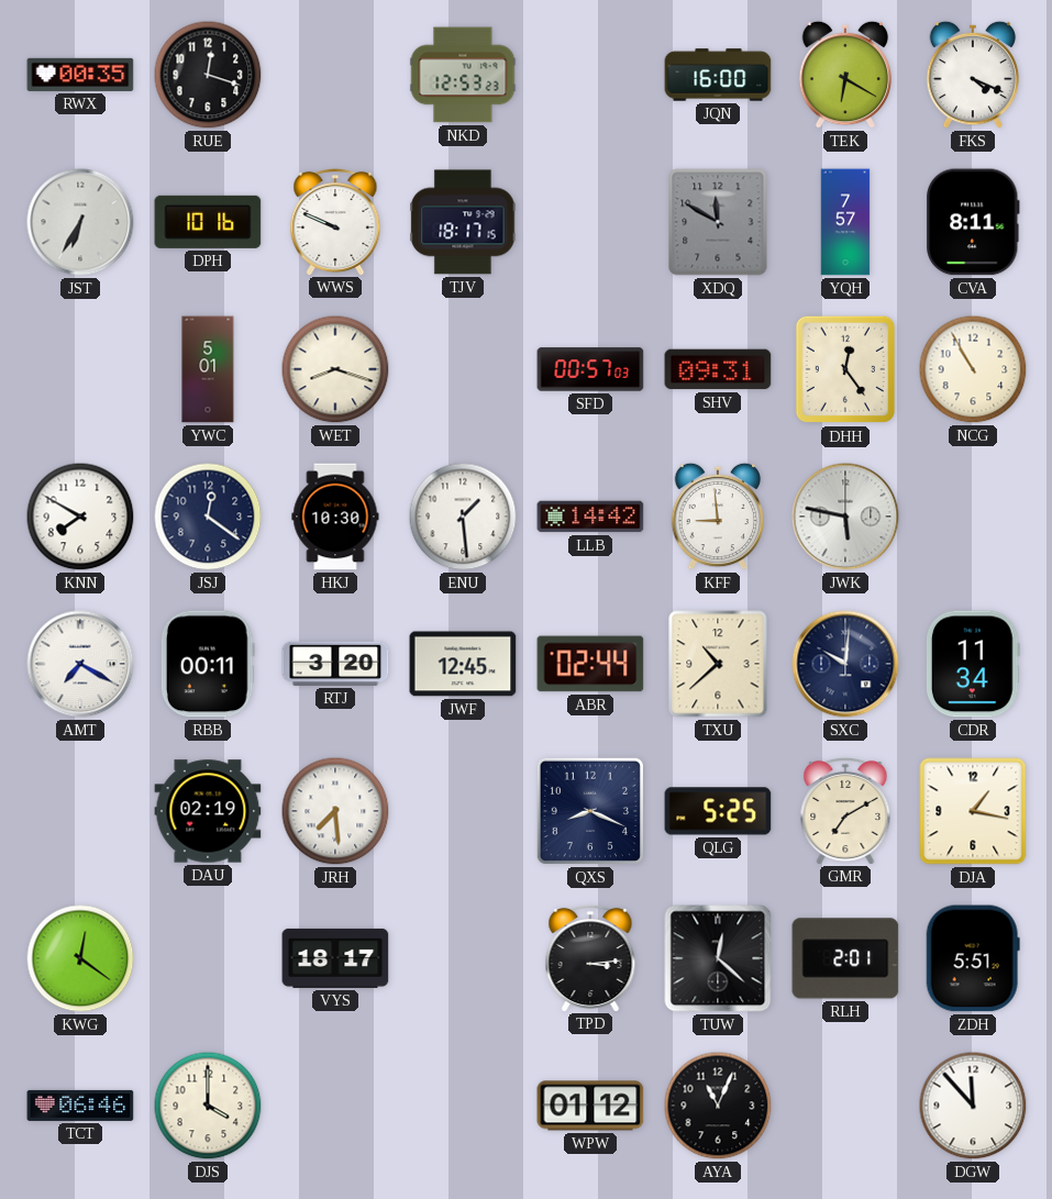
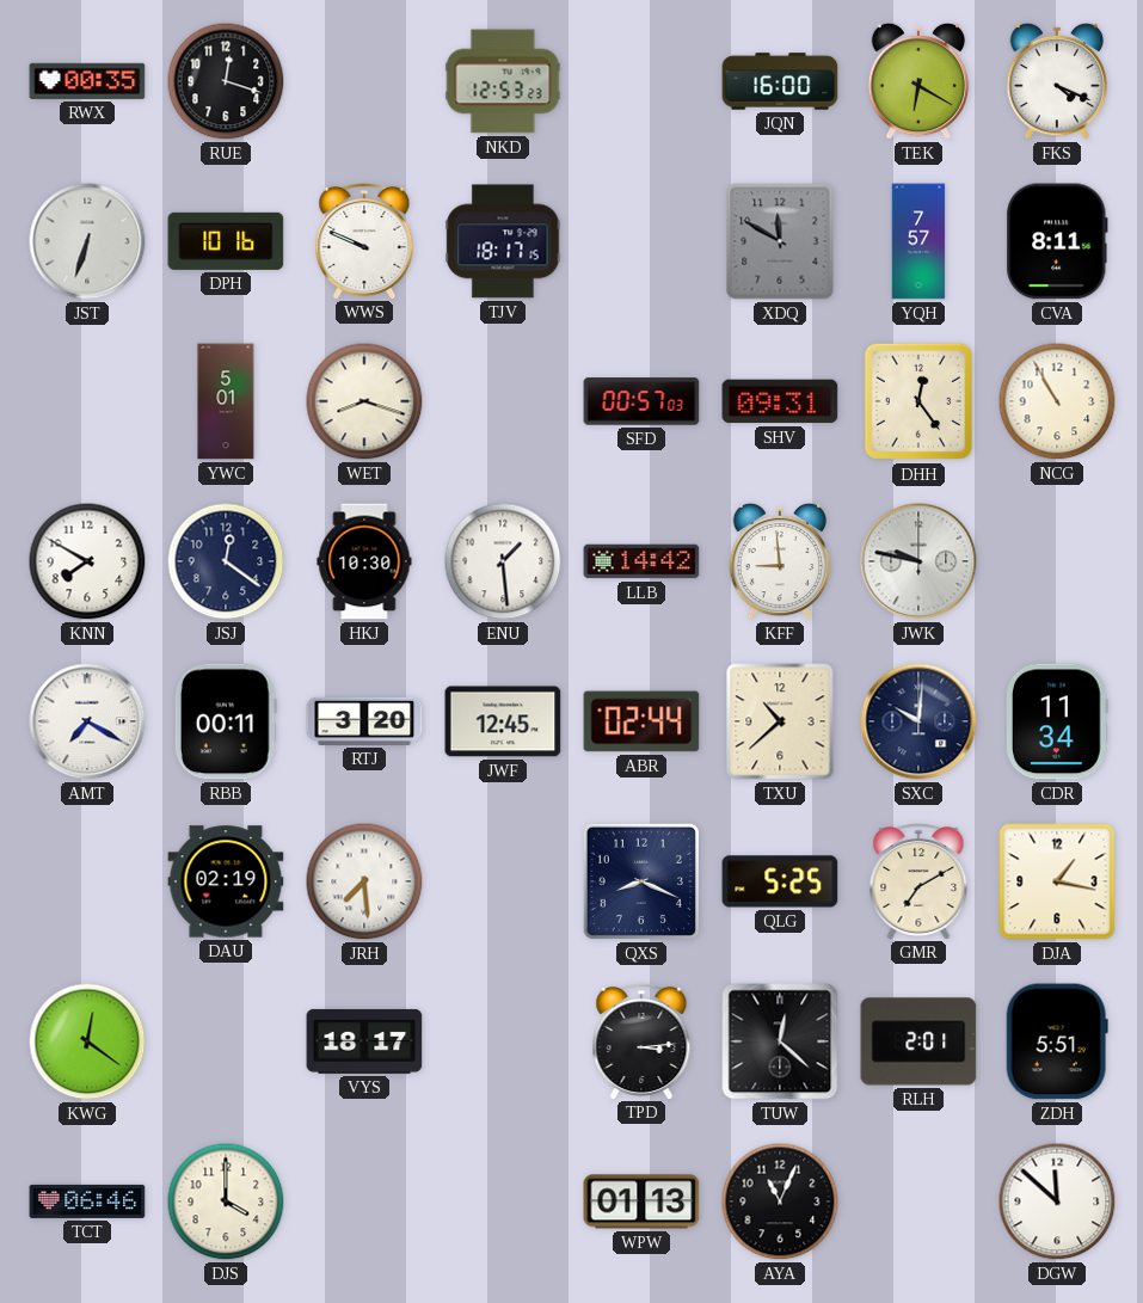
JST: 6:35 -> 6:33
JWK: 5:47 -> 9:47
WPW: 01:12 -> 01:13
DGW: 11:53 -> 11:52
